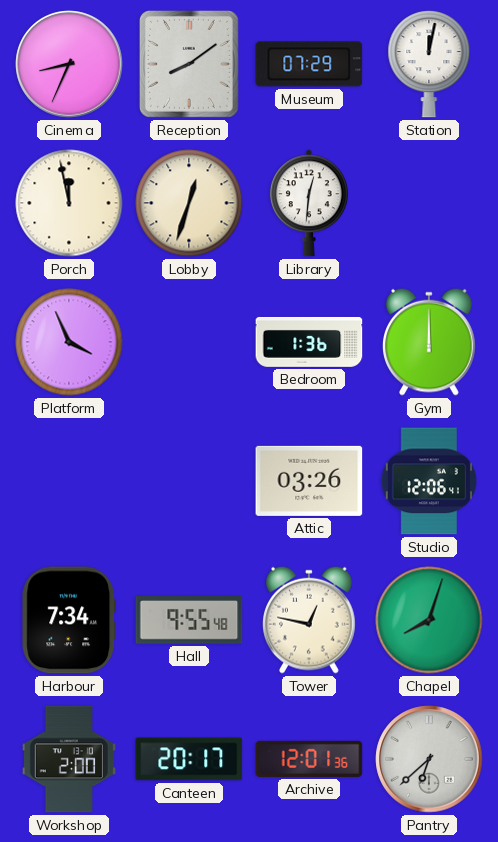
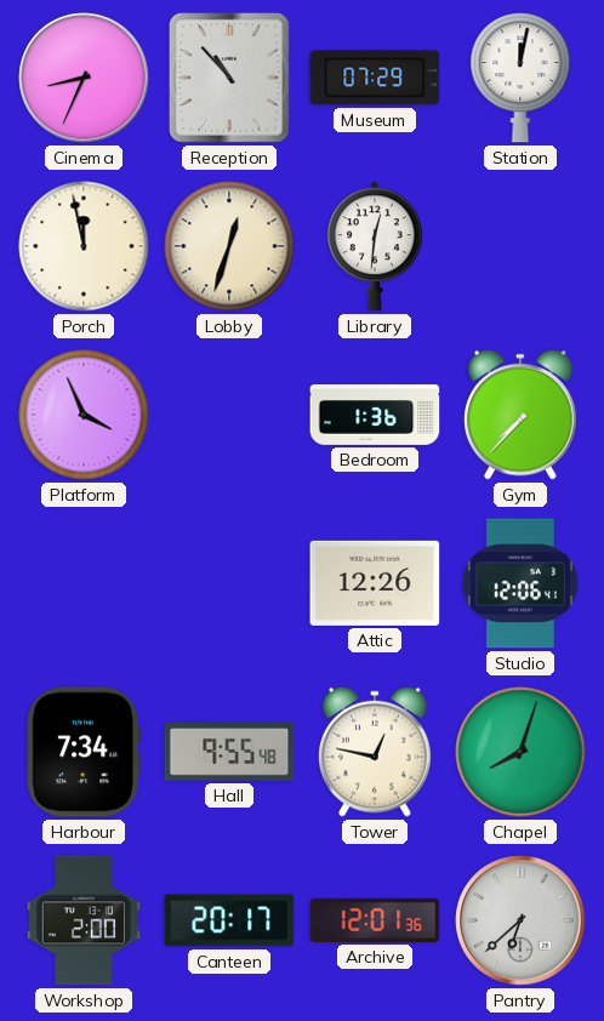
Reception: 8:09 -> 10:53
Gym: 12:00 -> 7:37
Attic: 03:26 -> 12:26
